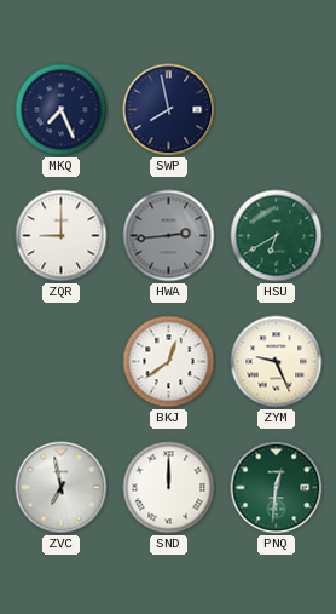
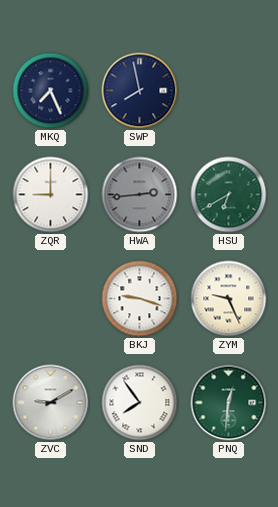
BKJ: 12:39 -> 9:18
ZVC: 6:58 -> 9:10
SND: 12:00 -> 7:54
